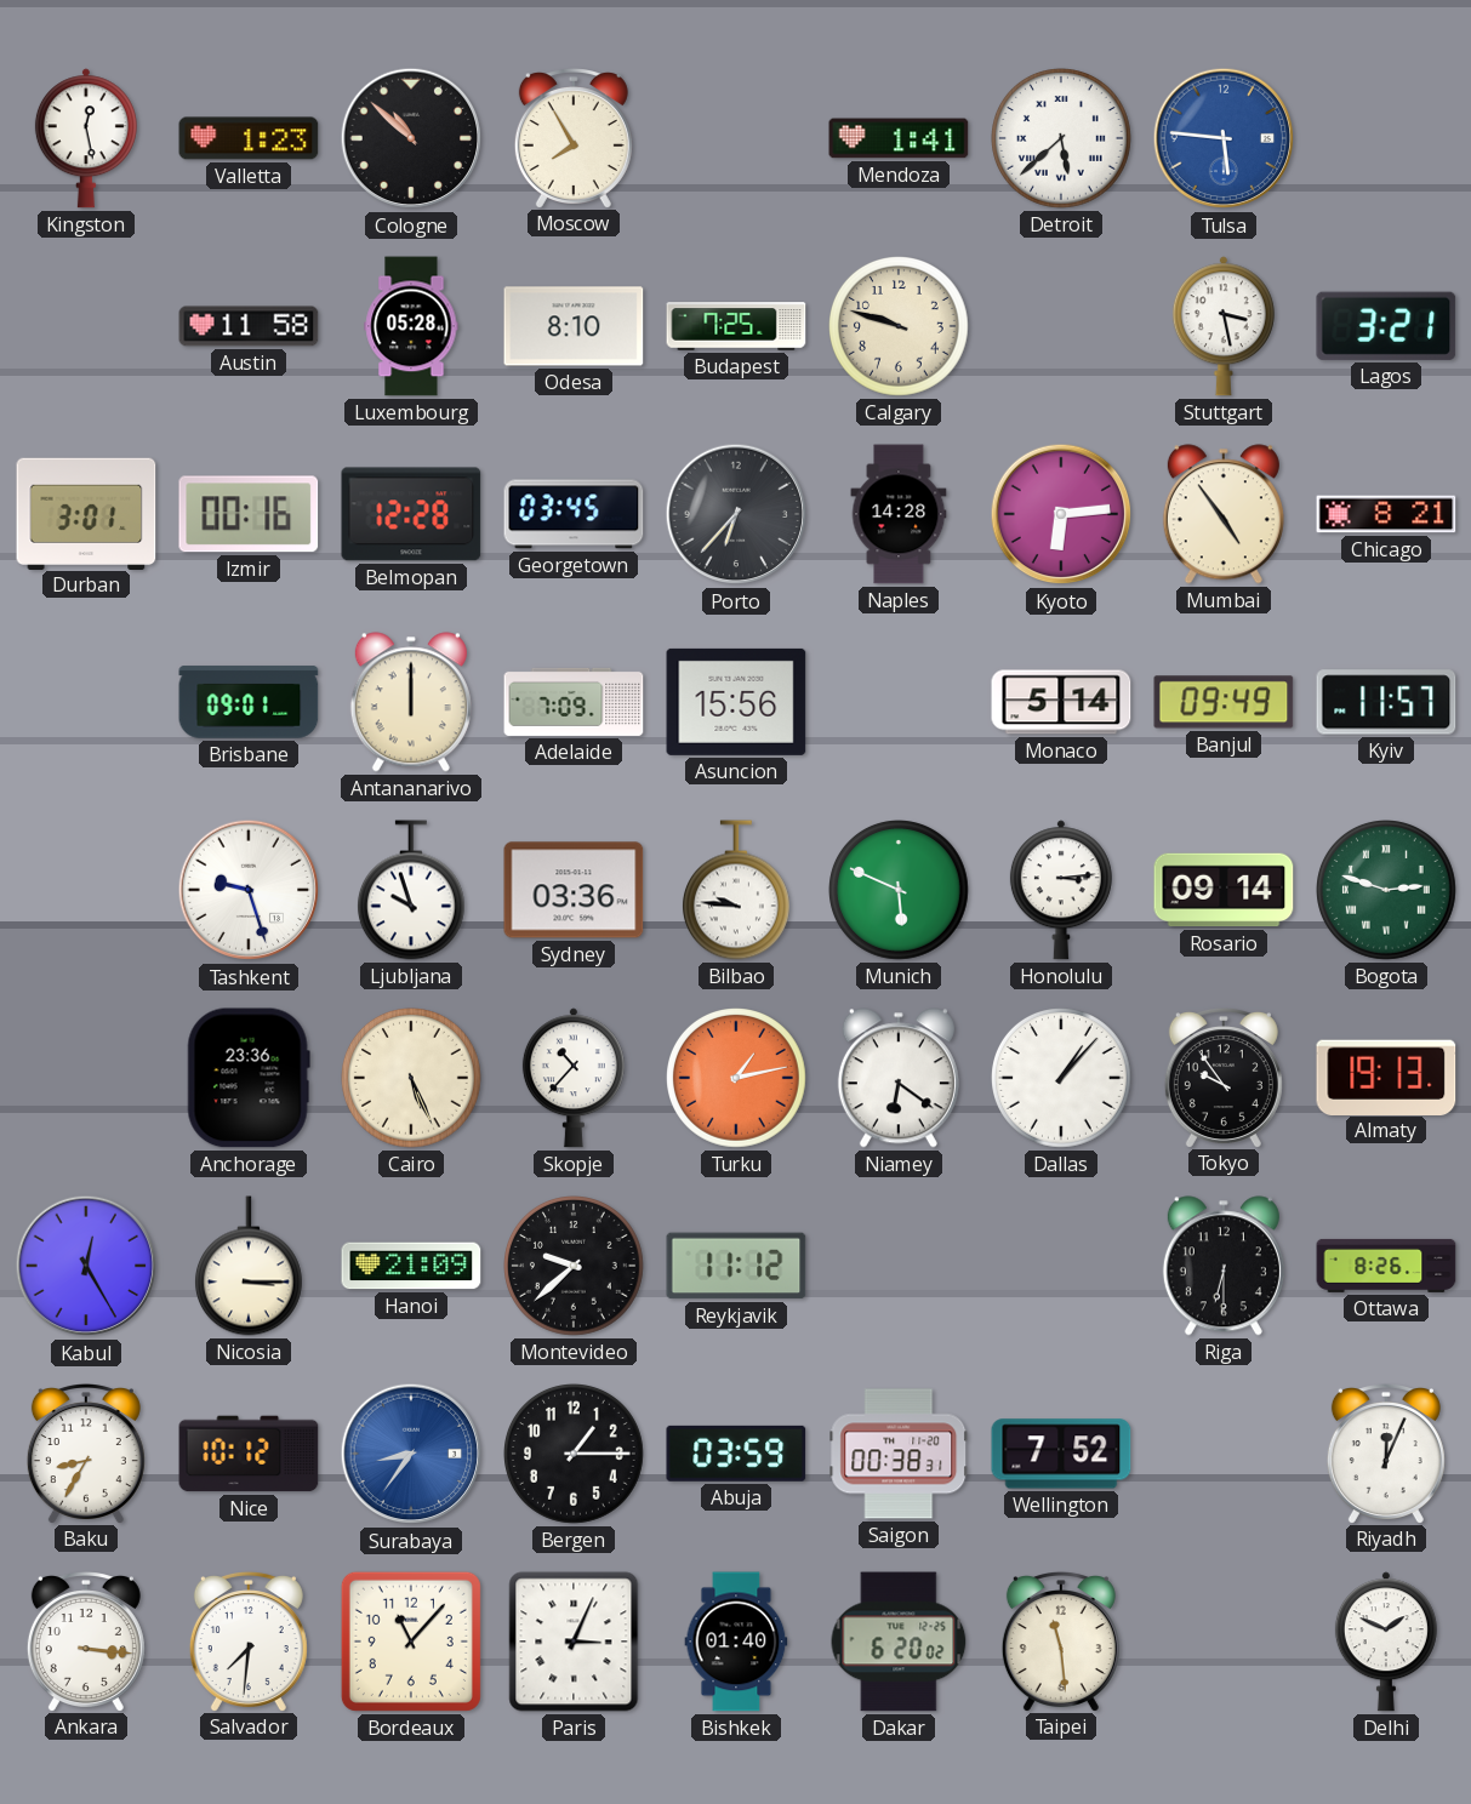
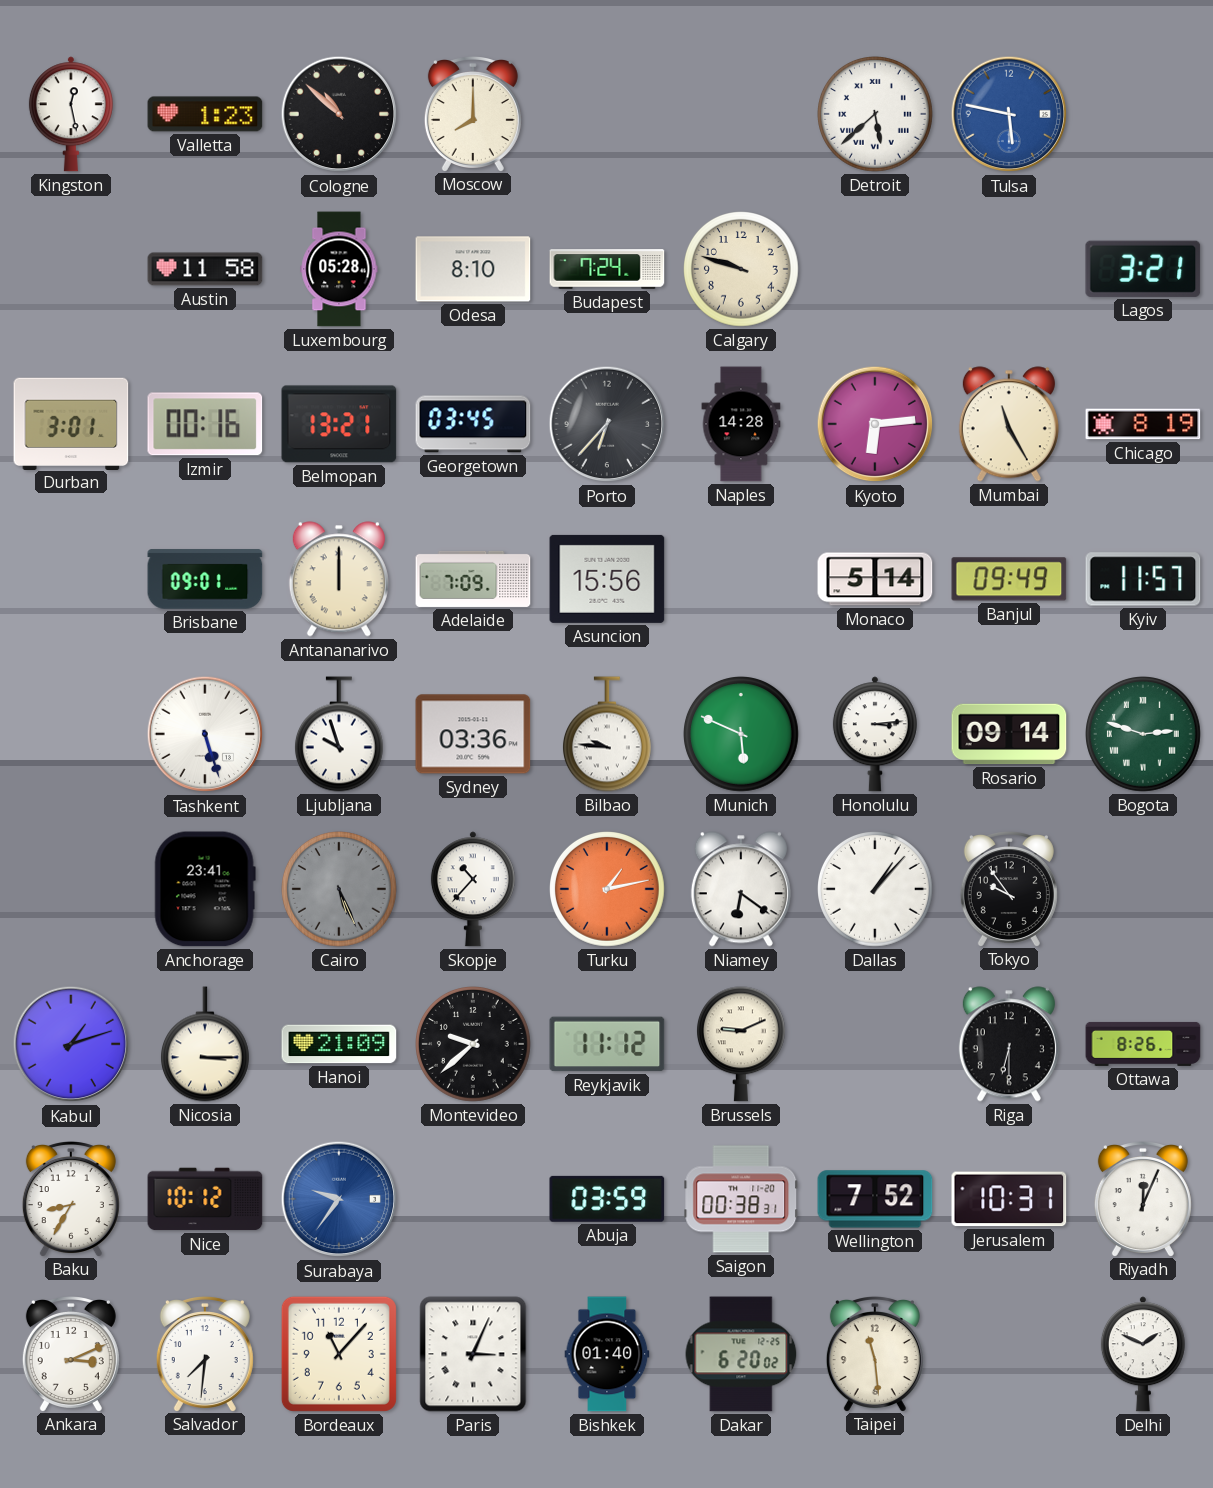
Moscow: 7:55 -> 8:00
Mendoza: 1:41 -> none
Tulsa: 5:46 -> 5:47
Budapest: 7:25 -> 7:24
Stuttgart: 3:28 -> none
Belmopan: 12:28 -> 13:21
Mumbai: 4:54 -> 11:25
Chicago: 8:21 -> 8:19
Tashkent: 9:27 -> 5:27
Anchorage: 23:36 -> 23:41
Cairo dial: cream -> grey
Almaty: 19:13 -> none
Kabul: 12:25 -> 1:12
Brussels: none -> 9:11
Surabaya: 8:36 -> 9:36
Bergen: 1:15 -> none
Jerusalem: none -> 10:31
Ankara: 3:16 -> 3:11
